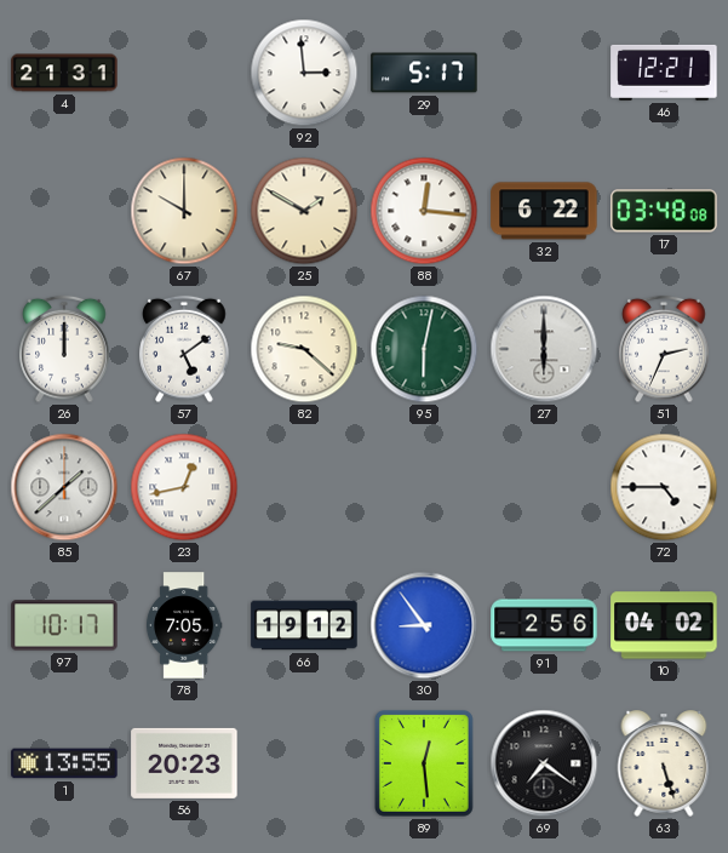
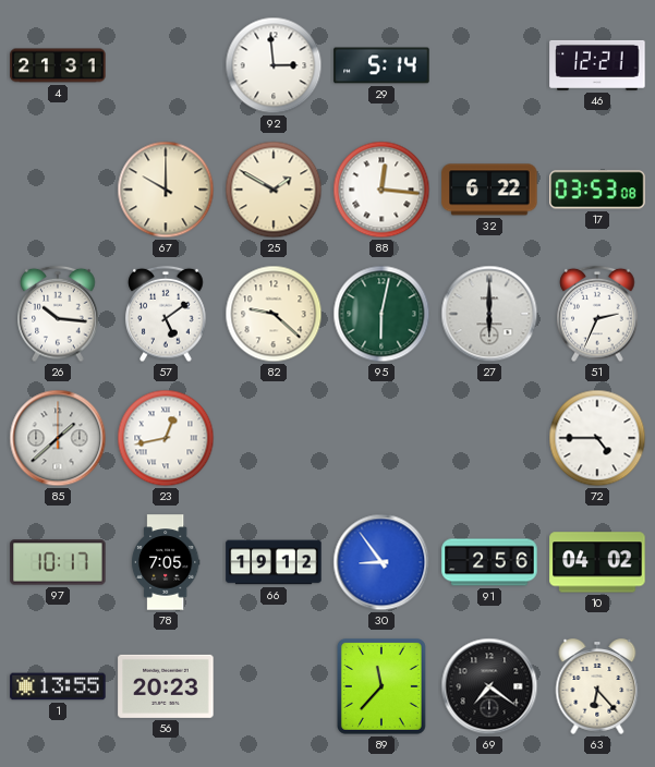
29: 5:17 -> 5:14
17: 03:48 -> 03:53
26: 12:00 -> 10:16
89: 12:29 -> 11:37
63: 5:27 -> 6:23
